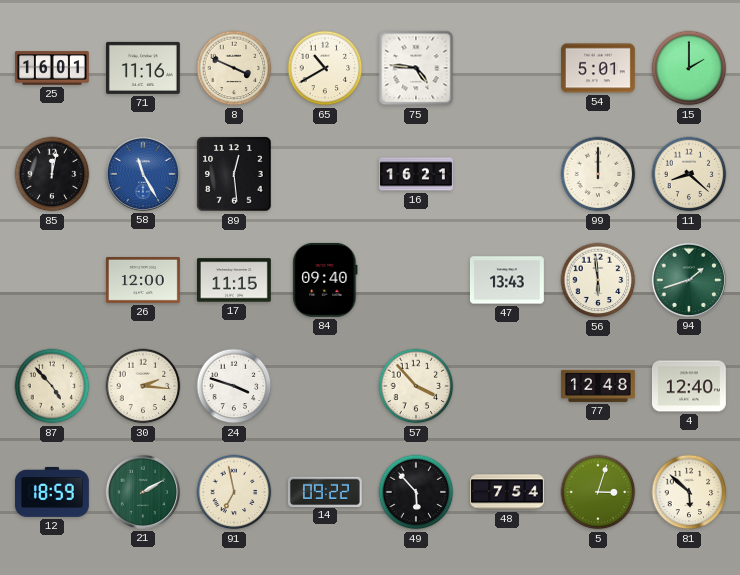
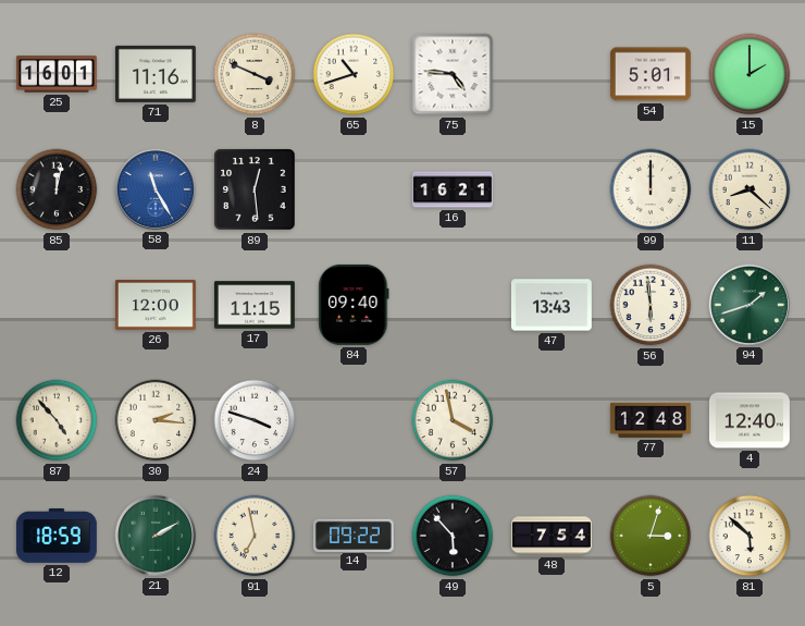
65: 10:40 -> 10:42
57: 3:53 -> 3:58
